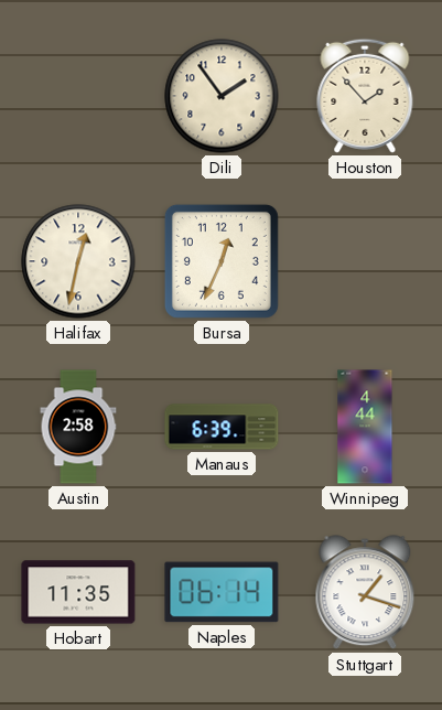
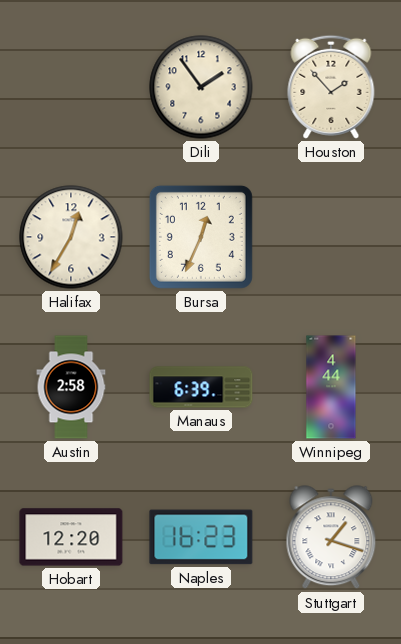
Halifax: 12:32 -> 12:35
Hobart: 11:35 -> 12:20
Naples: 06:14 -> 16:23
